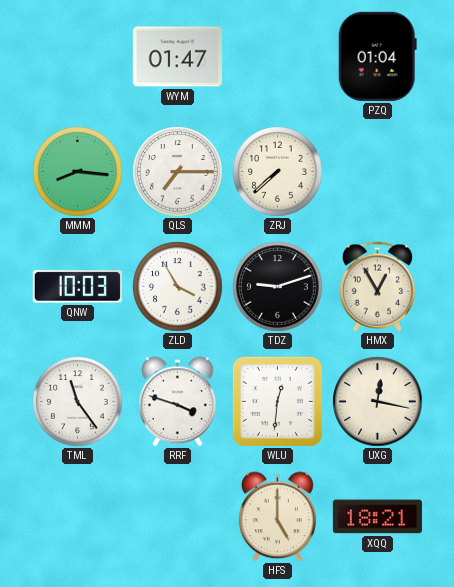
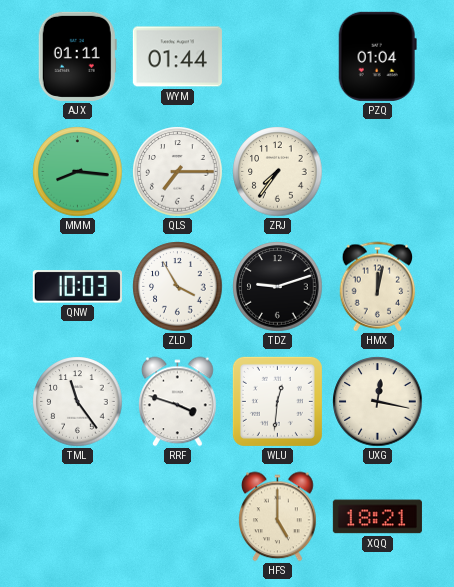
AJX: none -> 01:11
WYM: 01:47 -> 01:44
ZRJ: 7:38 -> 7:36
HMX: 12:55 -> 12:02
